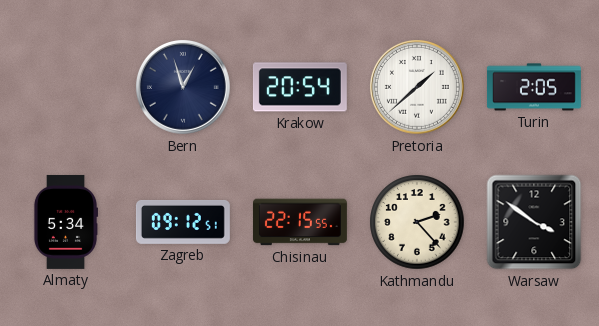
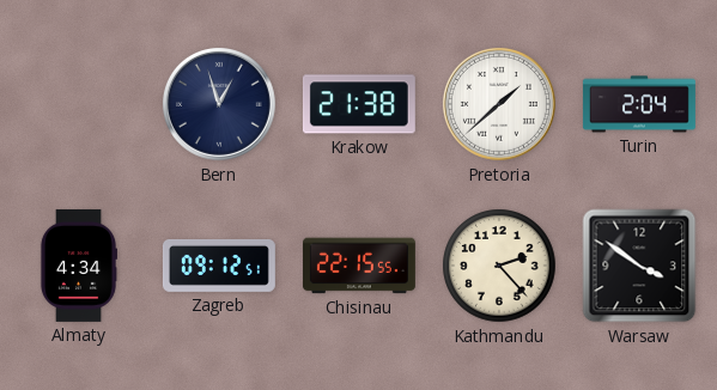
Krakow: 20:54 -> 21:38
Turin: 2:05 -> 2:04
Almaty: 5:34 -> 4:34
